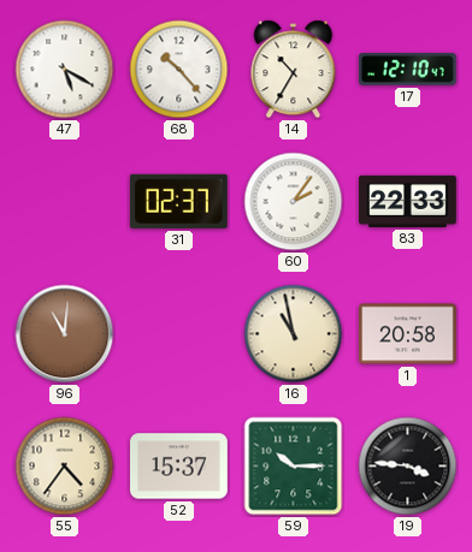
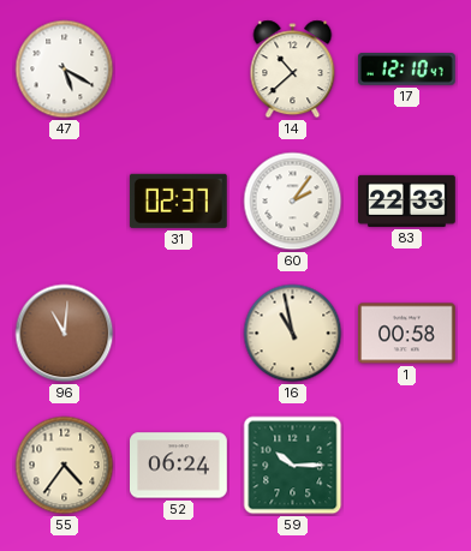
68: 10:23 -> none
14: 10:35 -> 10:38
1: 20:58 -> 00:58
52: 15:37 -> 06:24
19: 3:46 -> none
